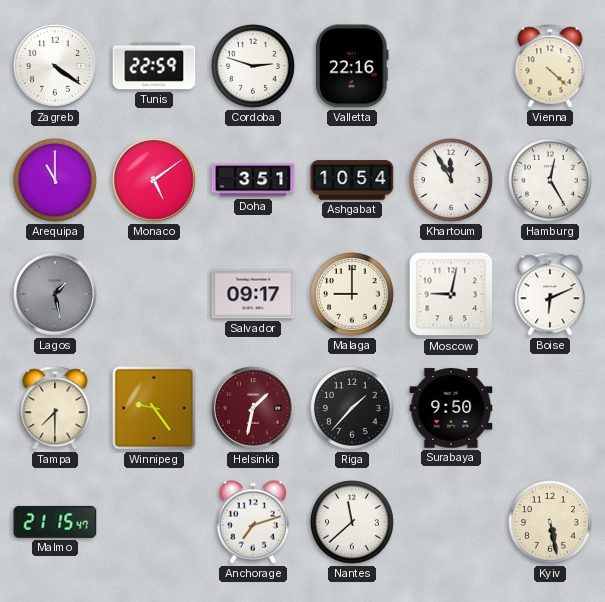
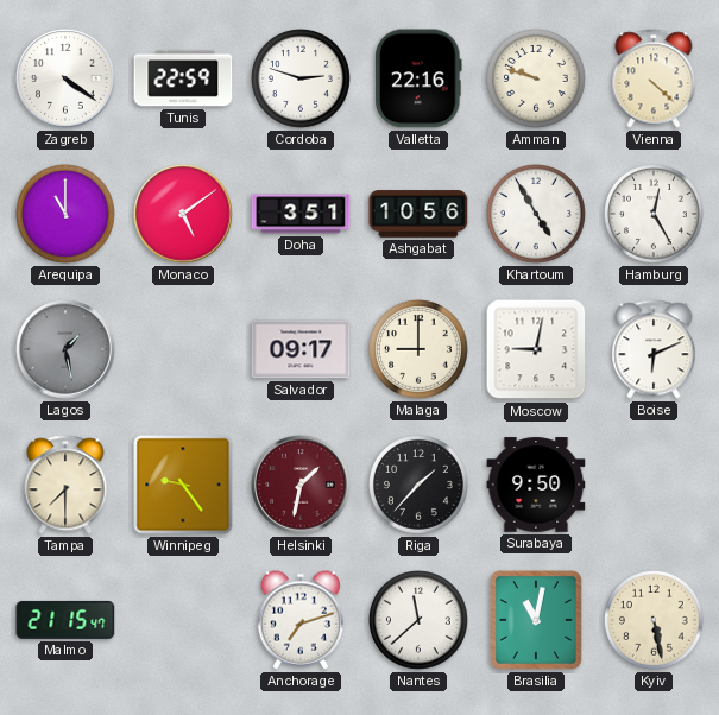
Amman: none -> 9:48
Ashgabat: 10:54 -> 10:56
Khartoum: 11:55 -> 4:55
Brasilia: none -> 11:02
